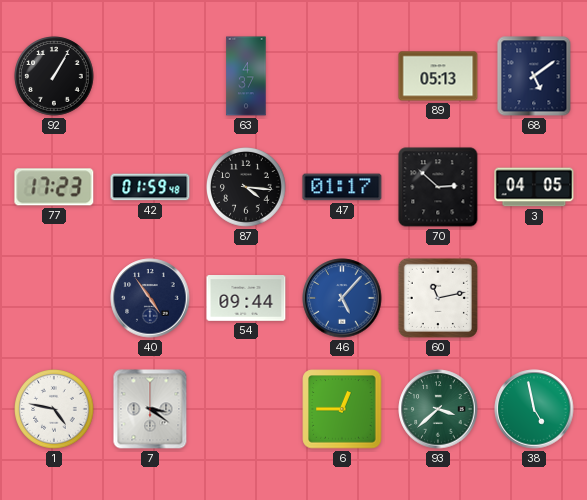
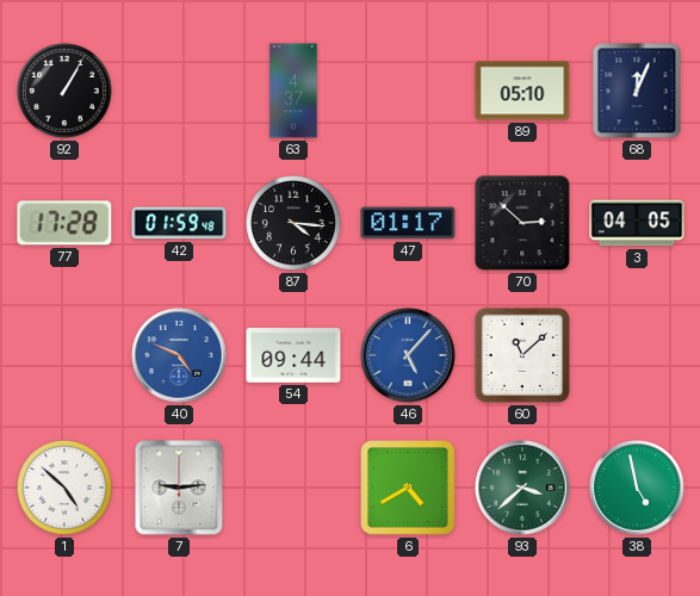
89: 05:13 -> 05:10
68: 5:09 -> 12:04
77: 17:23 -> 17:28
40: 4:54 -> 4:49
40 dial: navy -> blue
60: 11:13 -> 11:08
1: 4:47 -> 4:52
7: 3:21 -> 9:14
6: 12:45 -> 4:40
